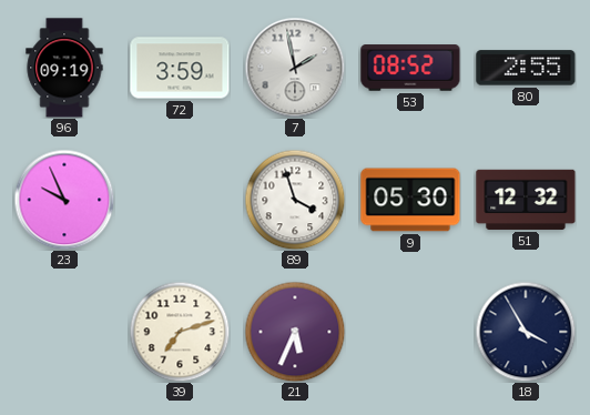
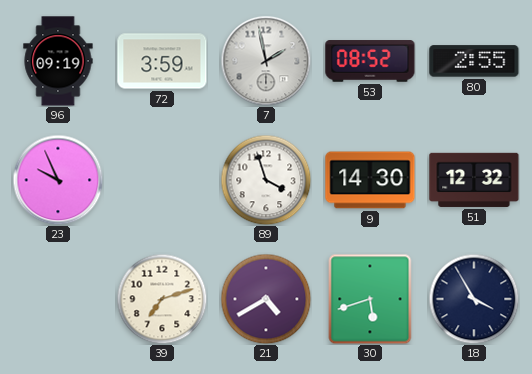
9: 05:30 -> 14:30
21: 5:34 -> 4:40
30: none -> 5:42
